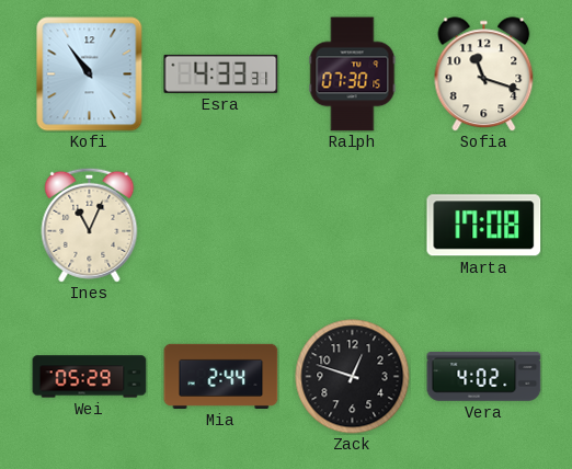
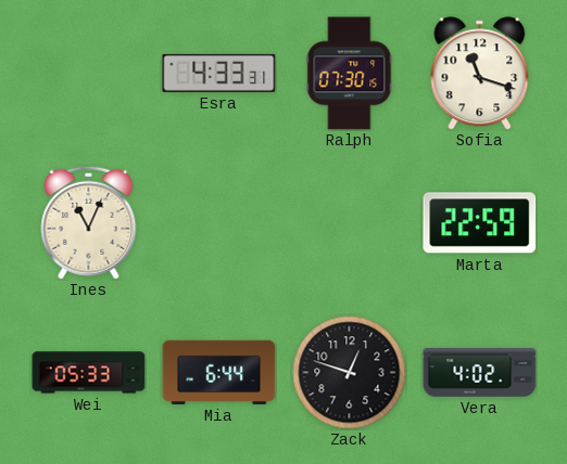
Kofi: 10:54 -> none
Marta: 17:08 -> 22:59
Wei: 05:29 -> 05:33
Mia: 2:44 -> 6:44
